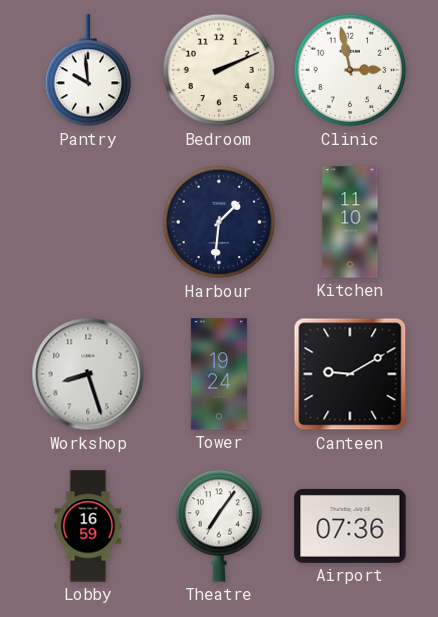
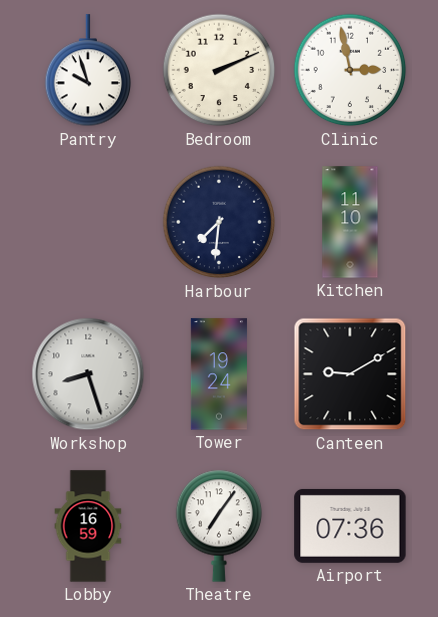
Pantry: 9:59 -> 9:57
Harbour: 1:31 -> 7:31
